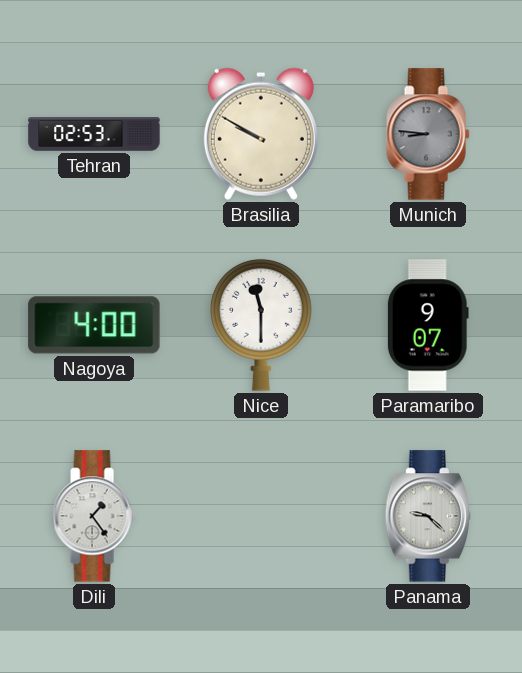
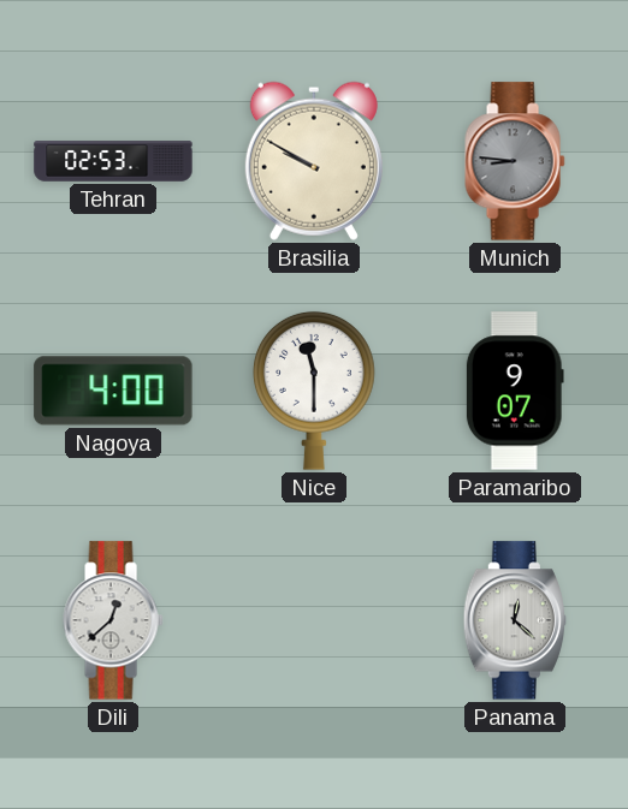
Dili: 1:24 -> 12:38
Panama: 9:22 -> 12:22
